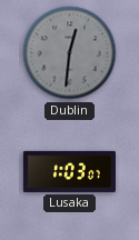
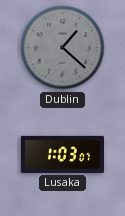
Dublin: 12:31 -> 1:22
